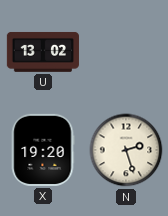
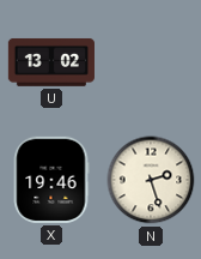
X: 19:20 -> 19:46
